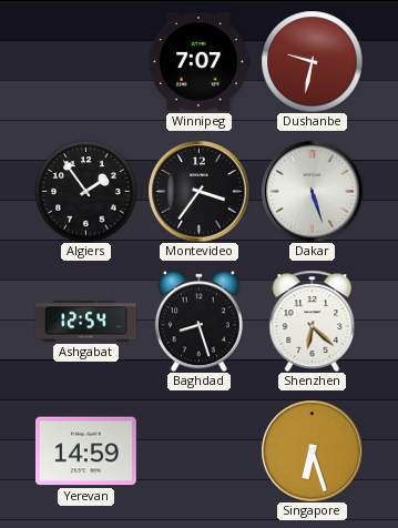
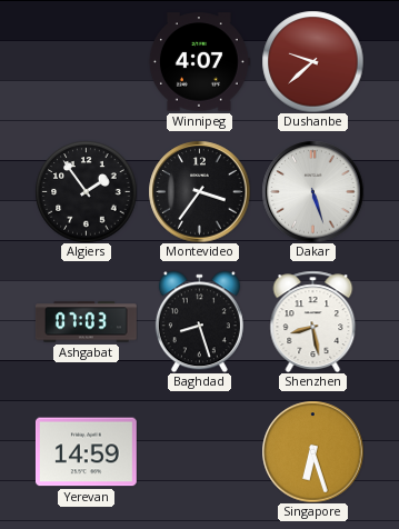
Winnipeg: 7:07 -> 4:07
Dushanbe: 9:32 -> 9:38
Ashgabat: 12:54 -> 07:03
Shenzhen: 6:22 -> 8:28
